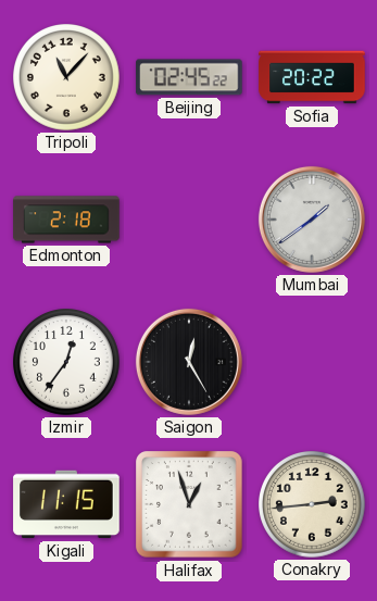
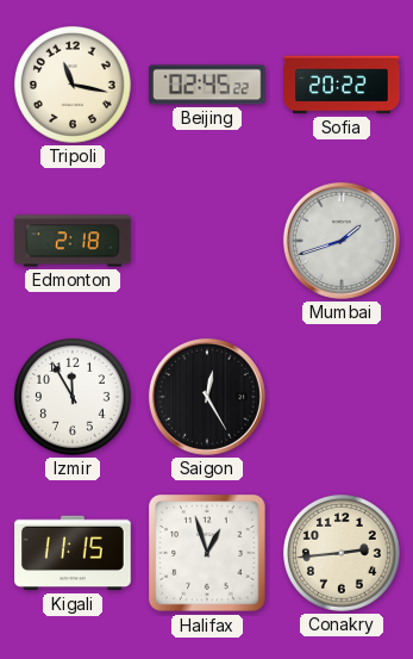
Tripoli: 11:07 -> 11:17
Mumbai: 1:39 -> 1:42
Izmir: 12:36 -> 11:55
